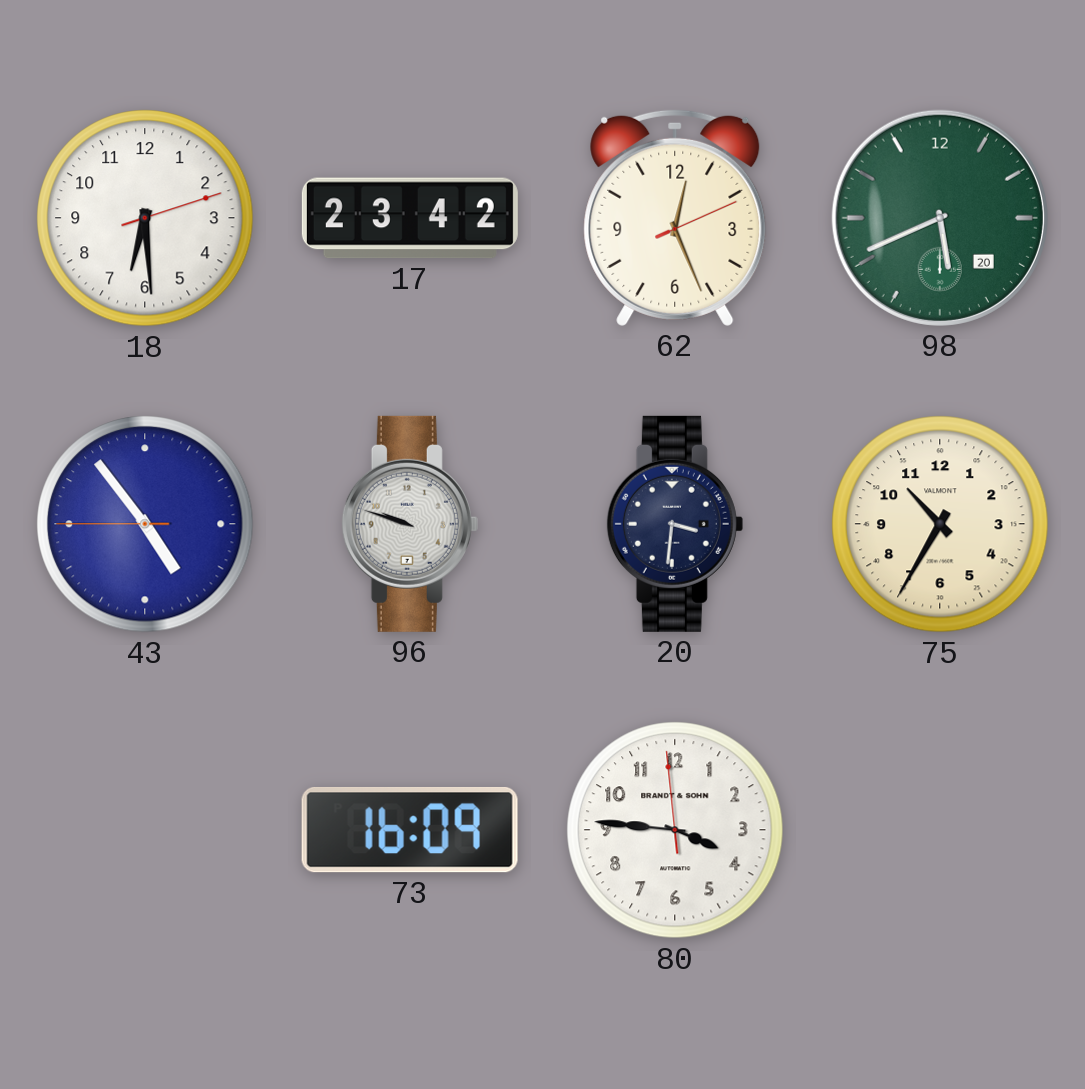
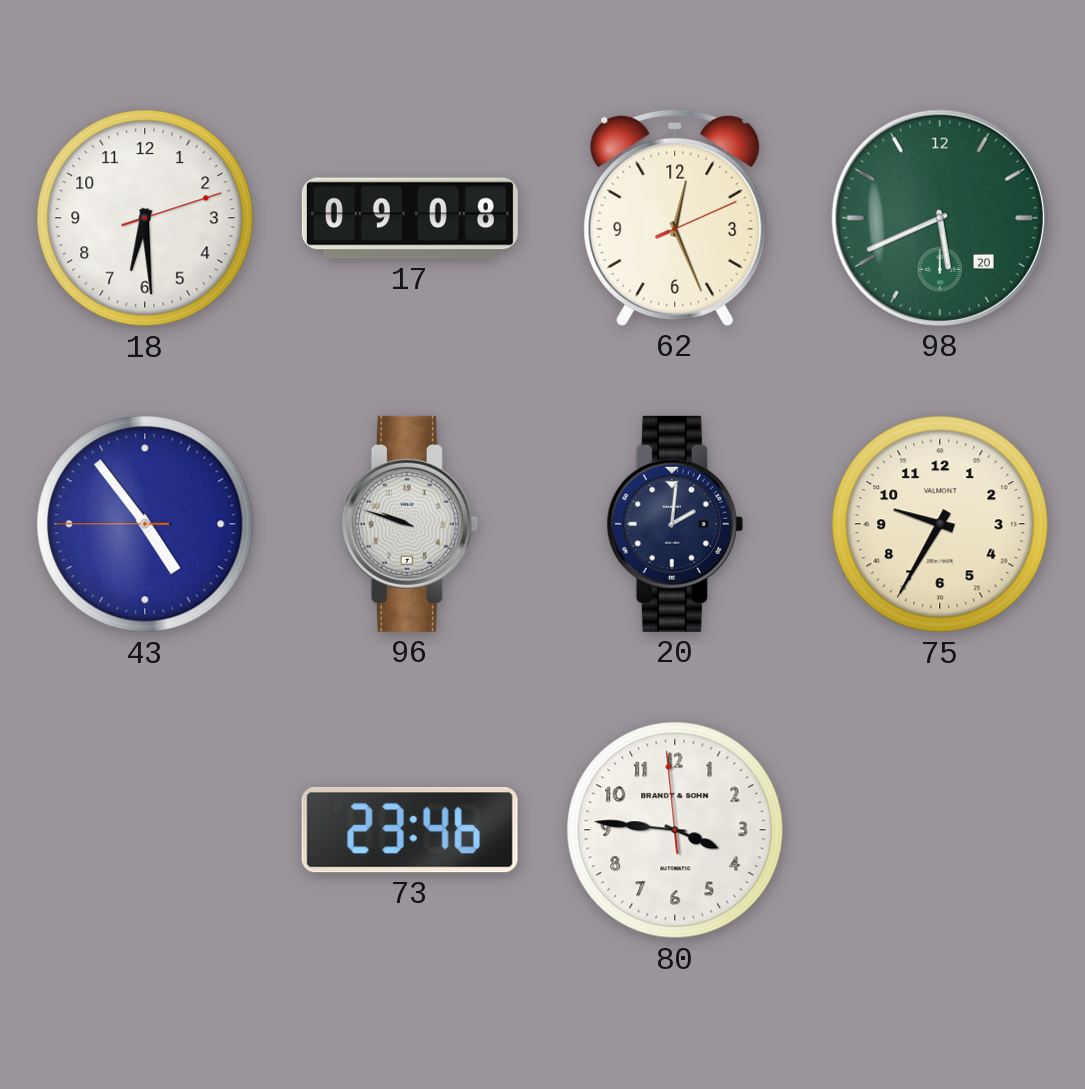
17: 23:42 -> 09:08
20: 3:31 -> 2:01
75: 10:35 -> 9:35
73: 16:09 -> 23:46
